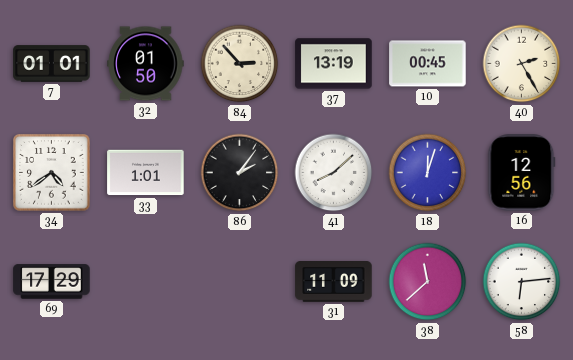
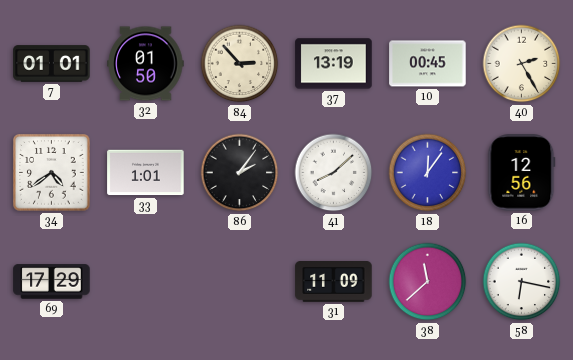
18: 12:03 -> 12:06
58: 6:14 -> 6:17
